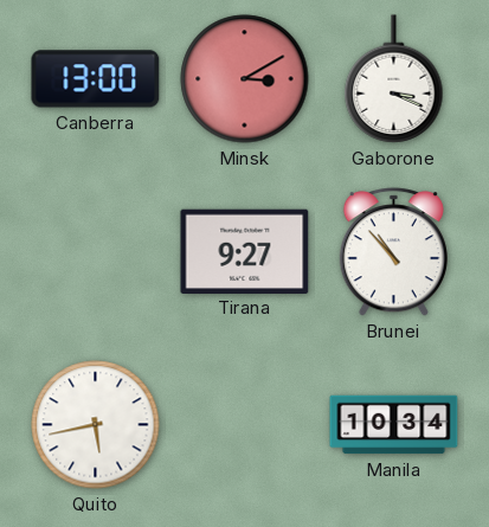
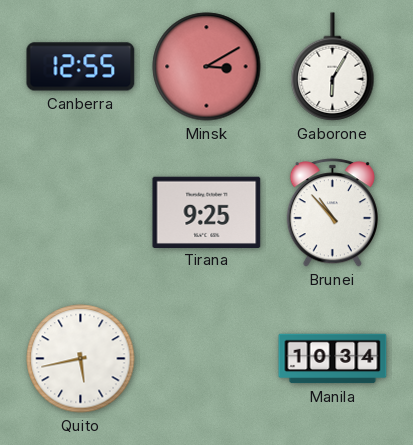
Canberra: 13:00 -> 12:55
Gaborone: 3:19 -> 6:05
Tirana: 9:27 -> 9:25
